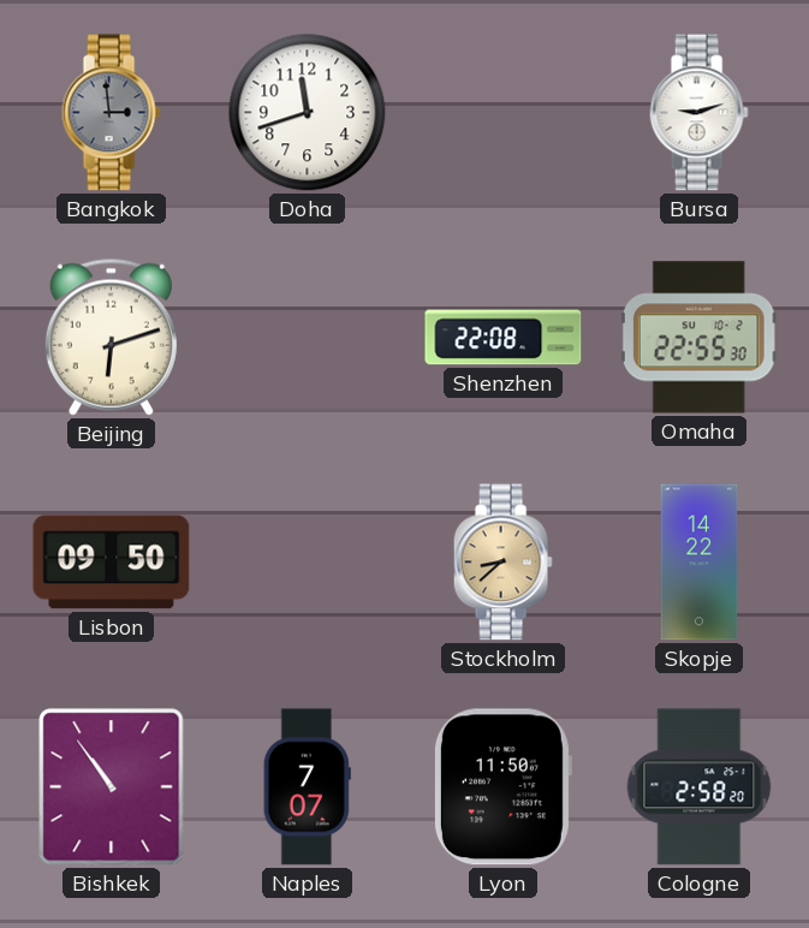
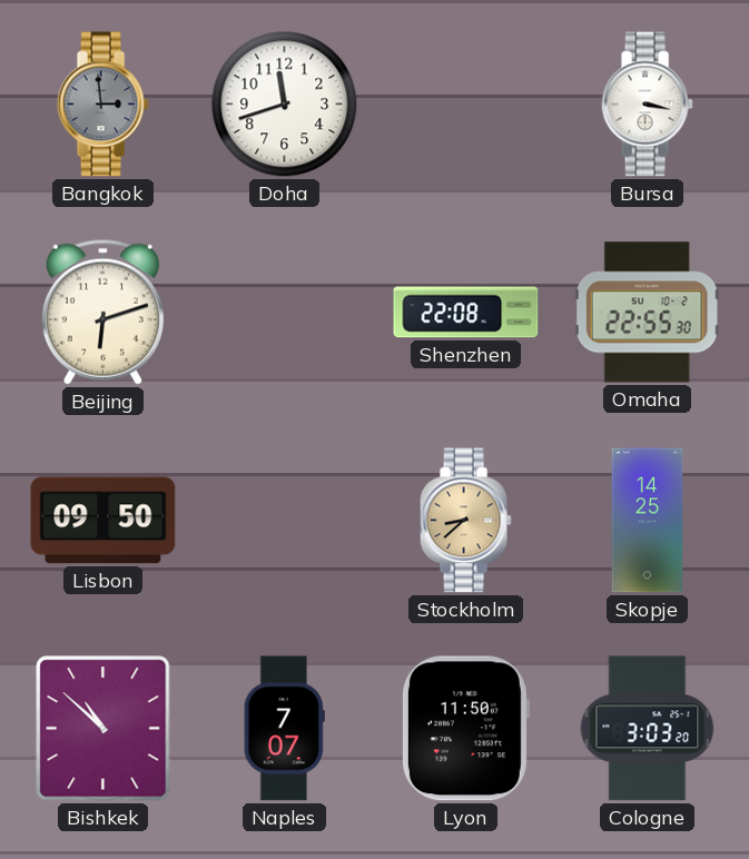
Bursa: 9:12 -> 3:17
Skopje: 14:22 -> 14:25
Bishkek: 10:54 -> 10:52
Cologne: 2:58 -> 3:03
